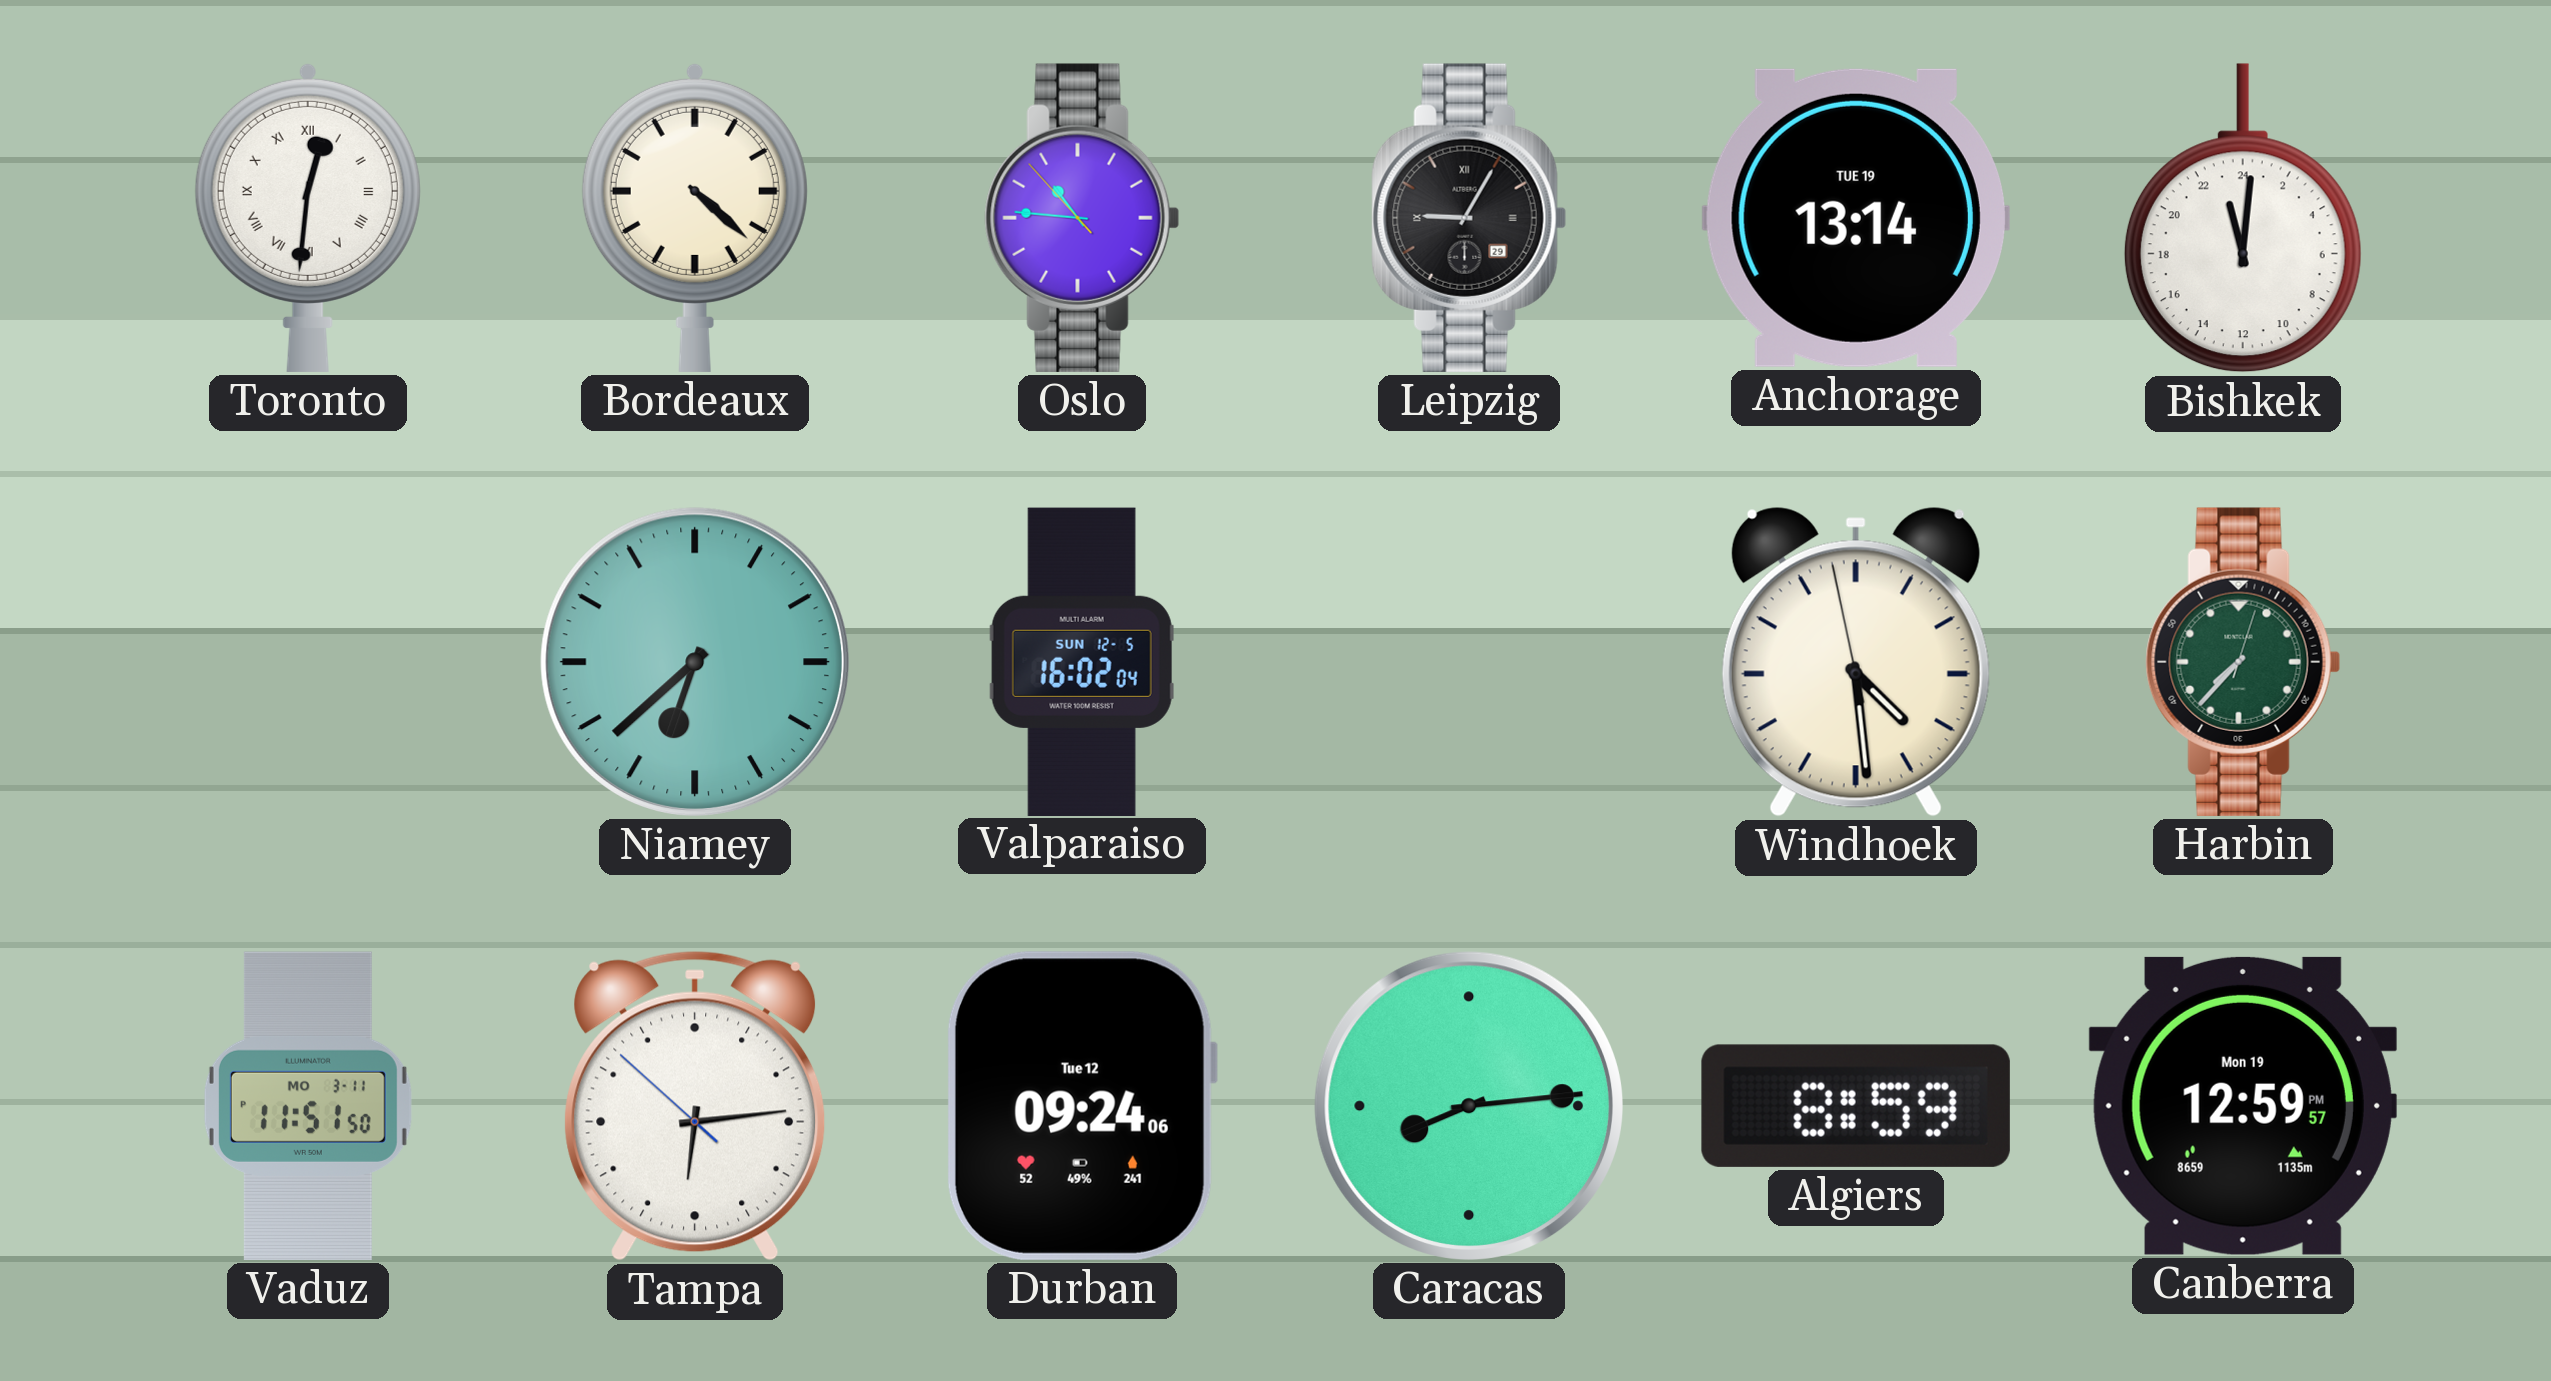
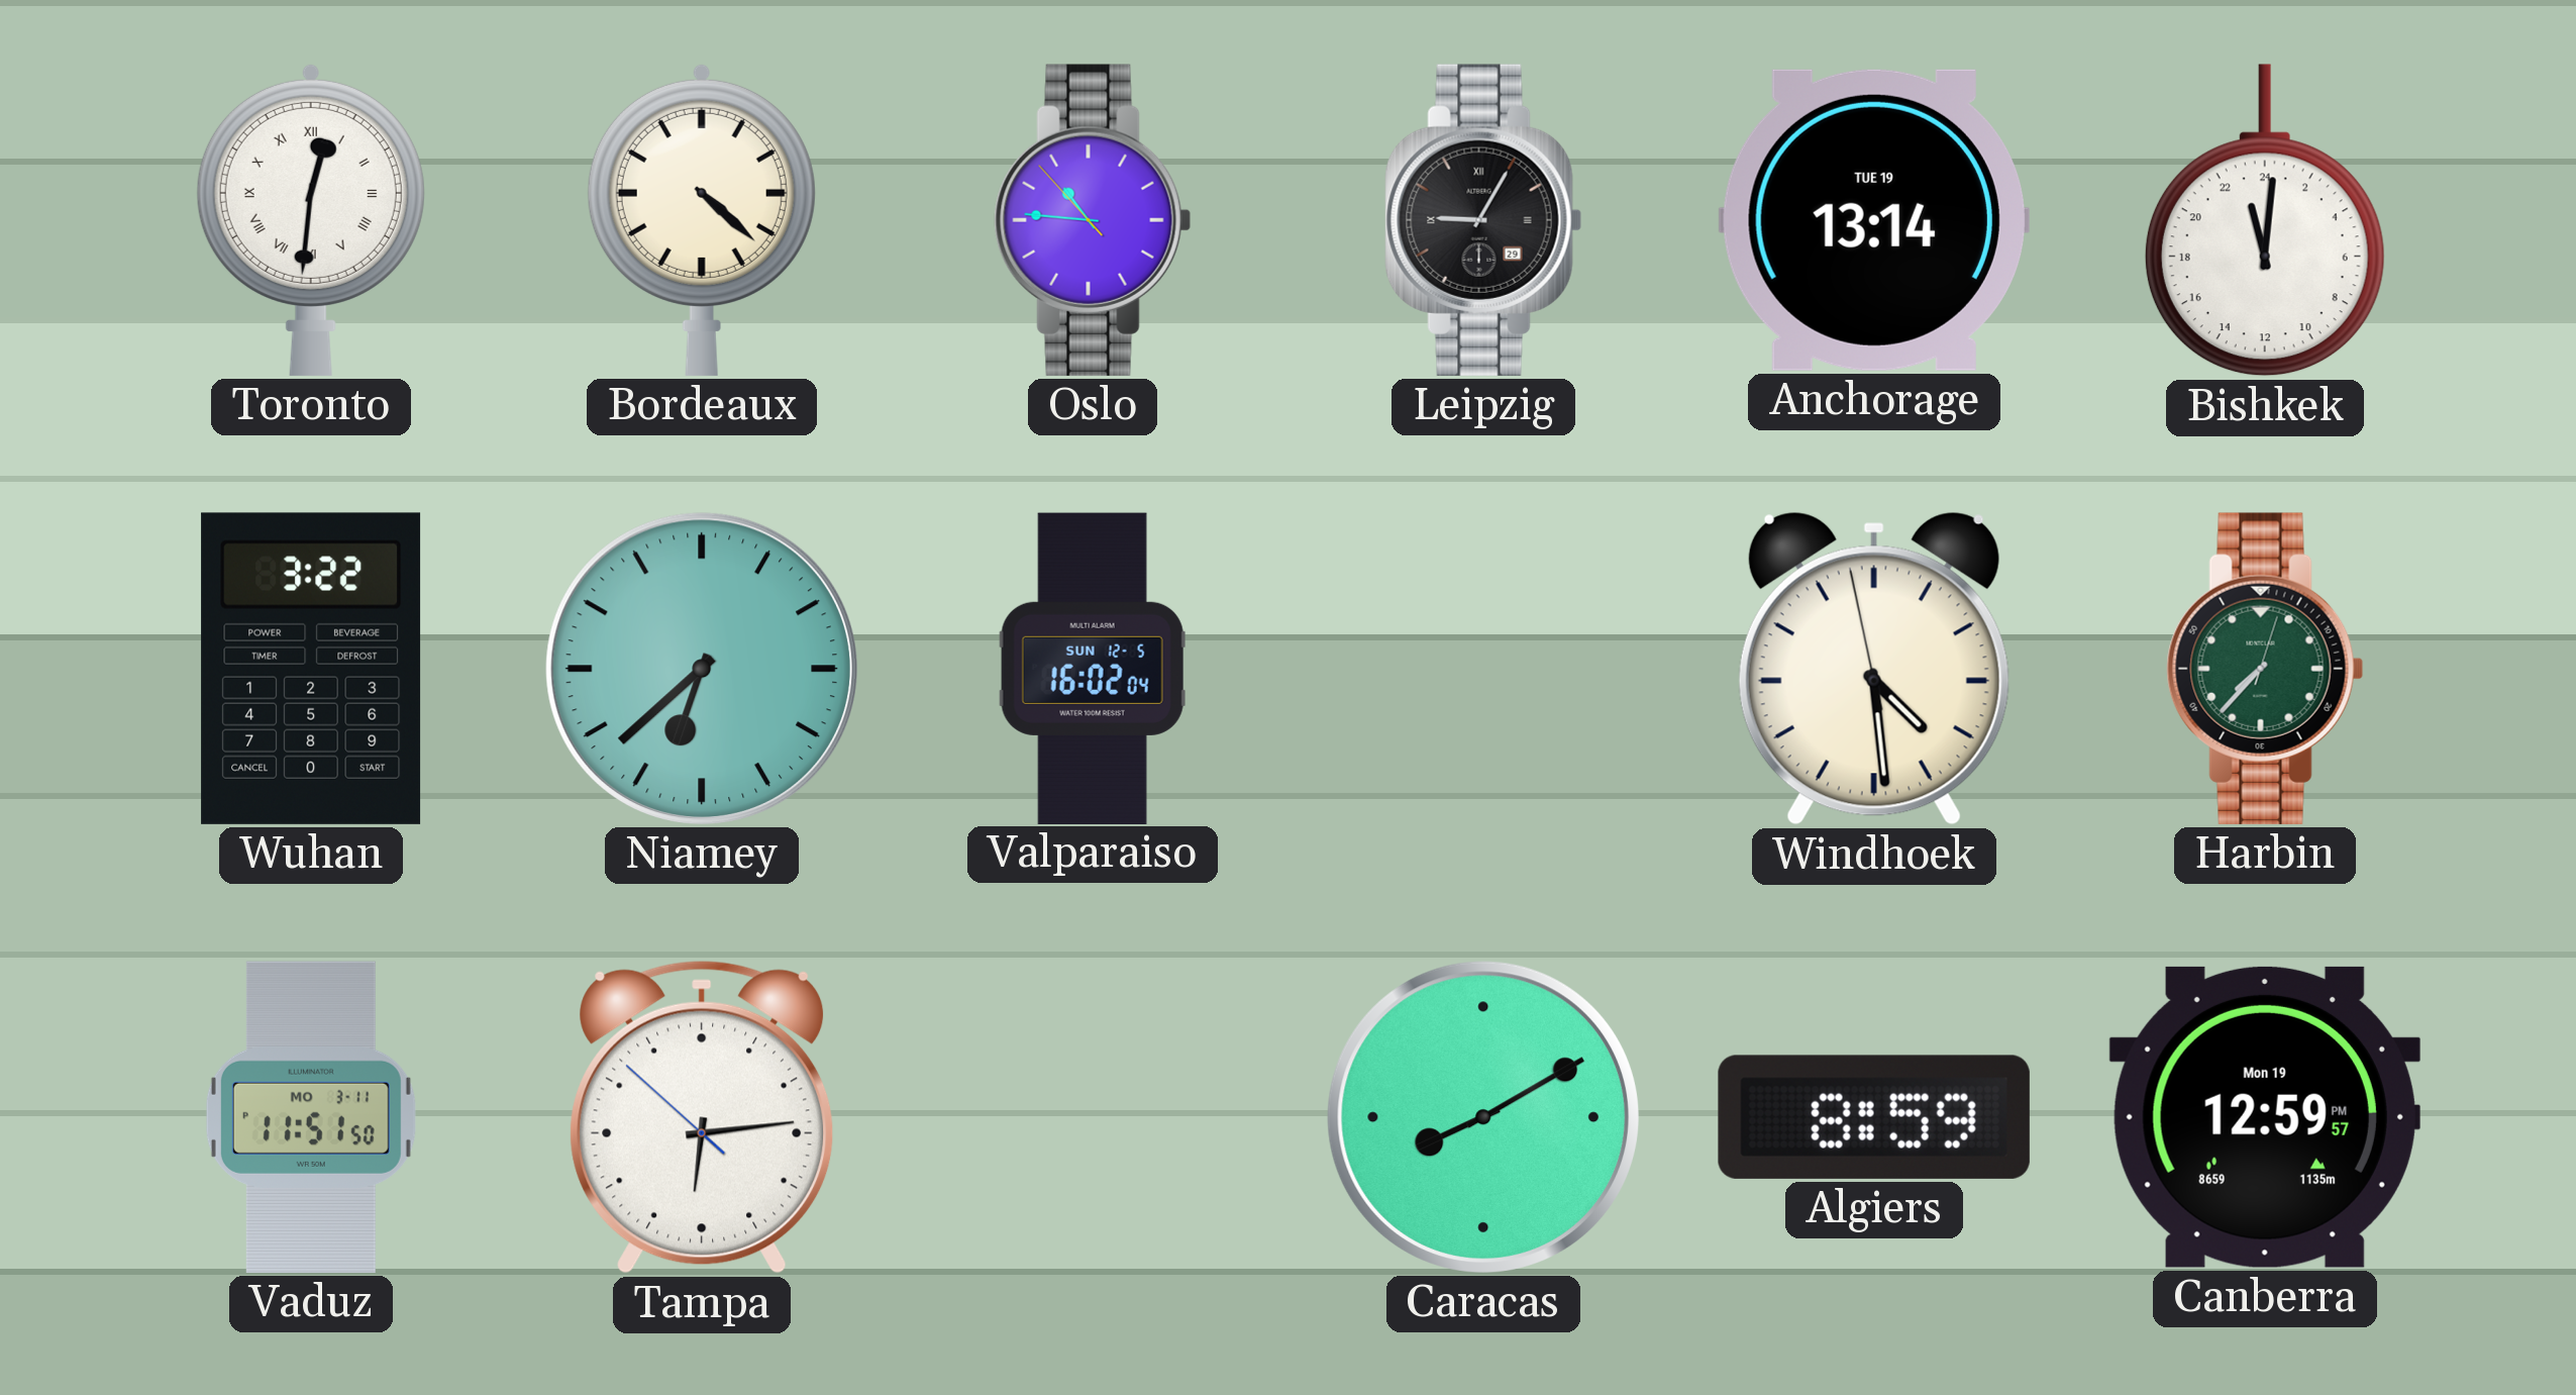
Wuhan: none -> 3:22
Durban: 09:24 -> none
Caracas: 8:14 -> 8:10
